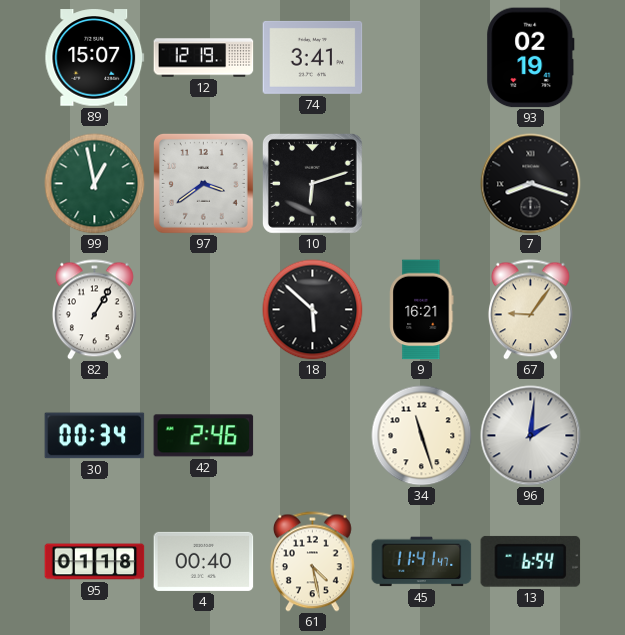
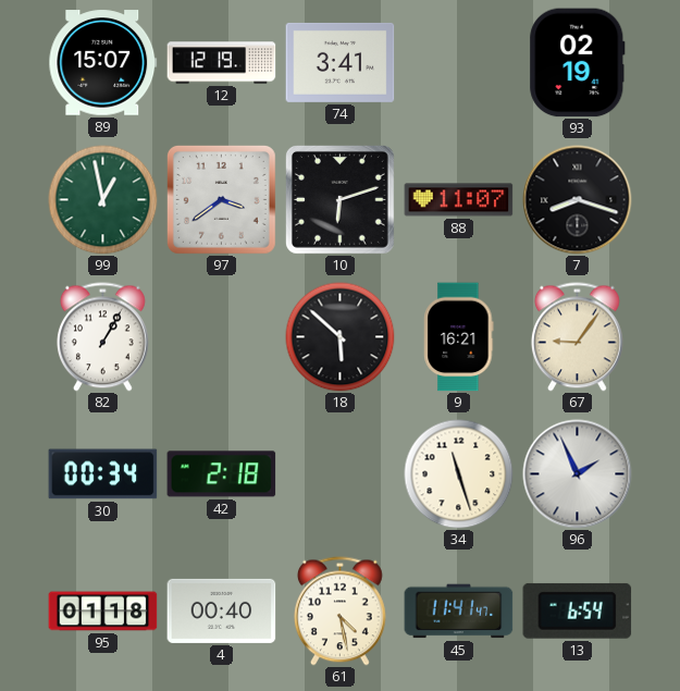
88: none -> 11:07
42: 2:46 -> 2:18
96: 2:01 -> 1:56
